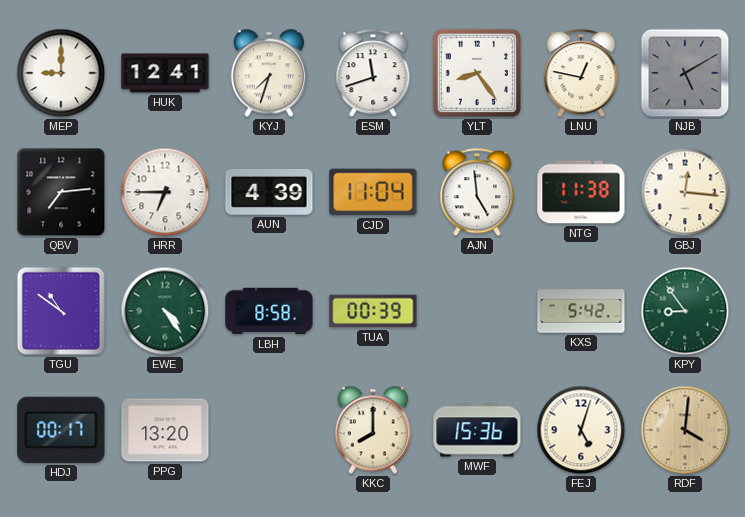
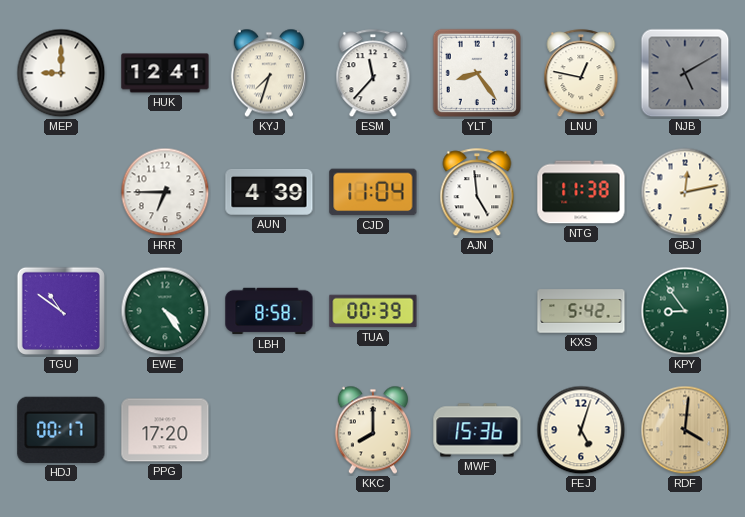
ESM: 11:42 -> 11:37
QBV: 7:14 -> none
GBJ: 12:16 -> 12:13
PPG: 13:20 -> 17:20
